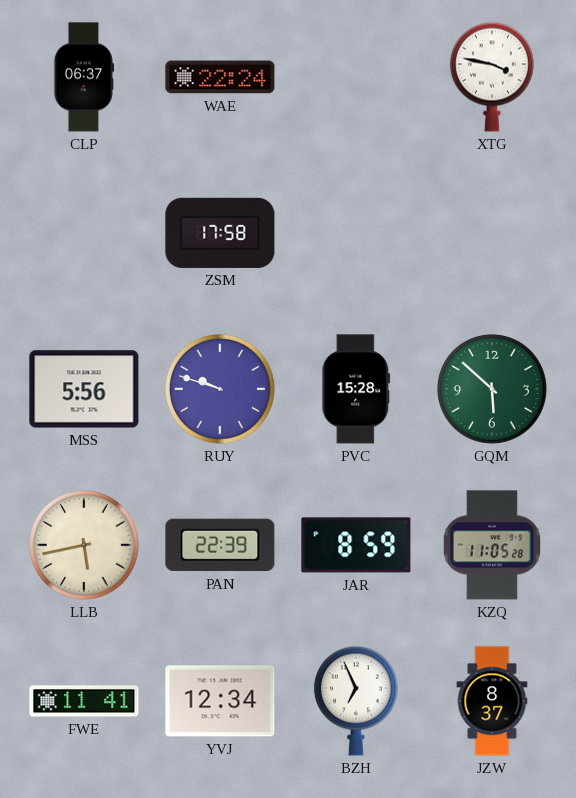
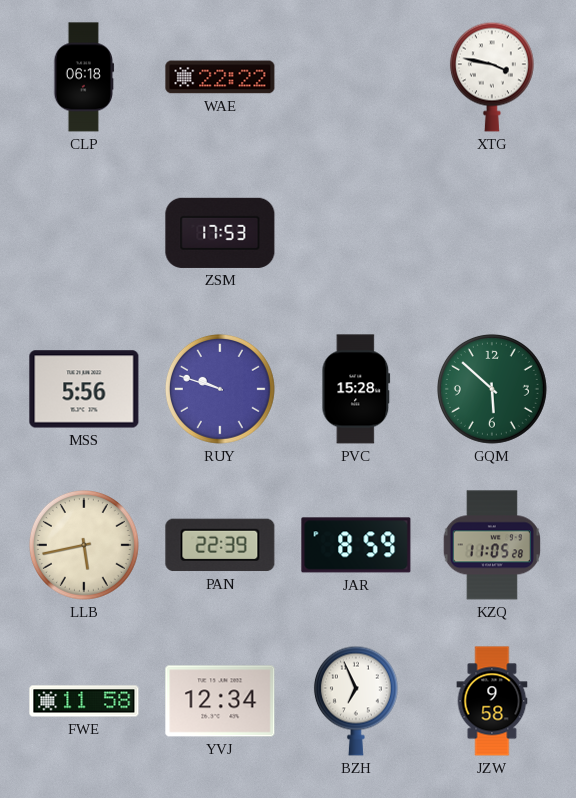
CLP: 06:37 -> 06:18
WAE: 22:24 -> 22:22
ZSM: 17:58 -> 17:53
FWE: 11:41 -> 11:58
JZW: 8:37 -> 9:58
